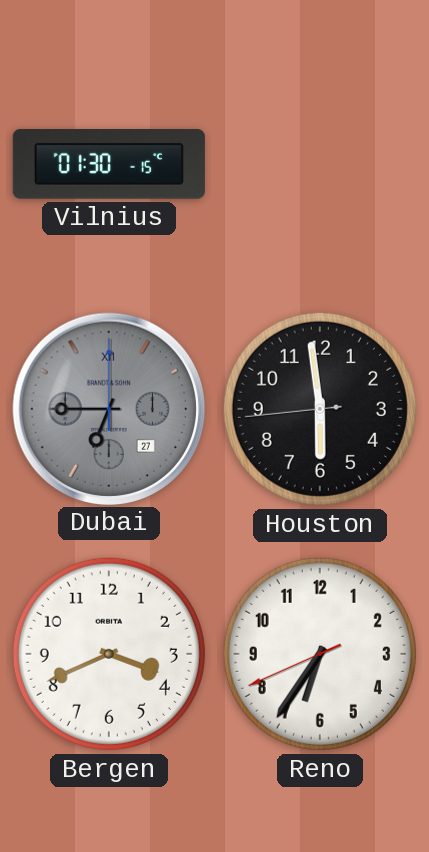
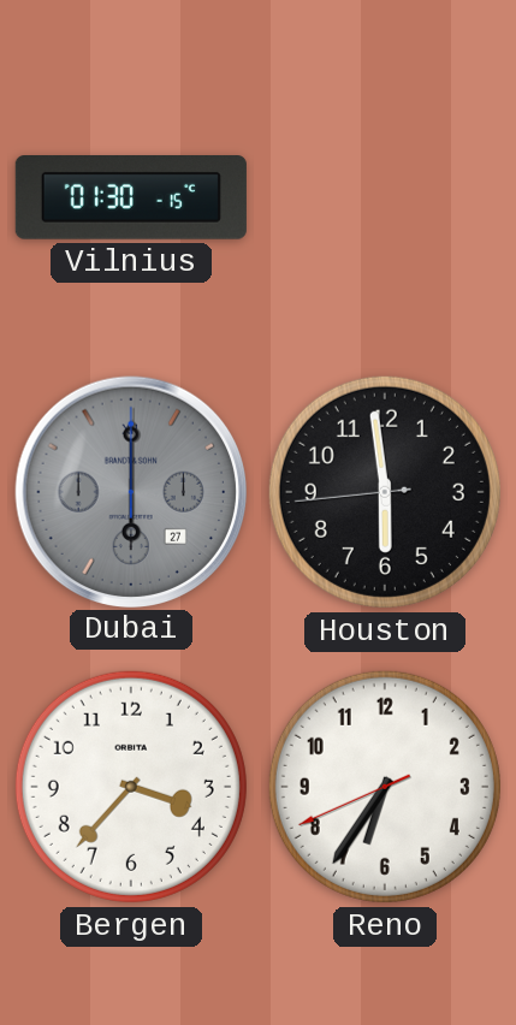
Dubai: 6:45 -> 6:00
Bergen: 3:41 -> 3:37
